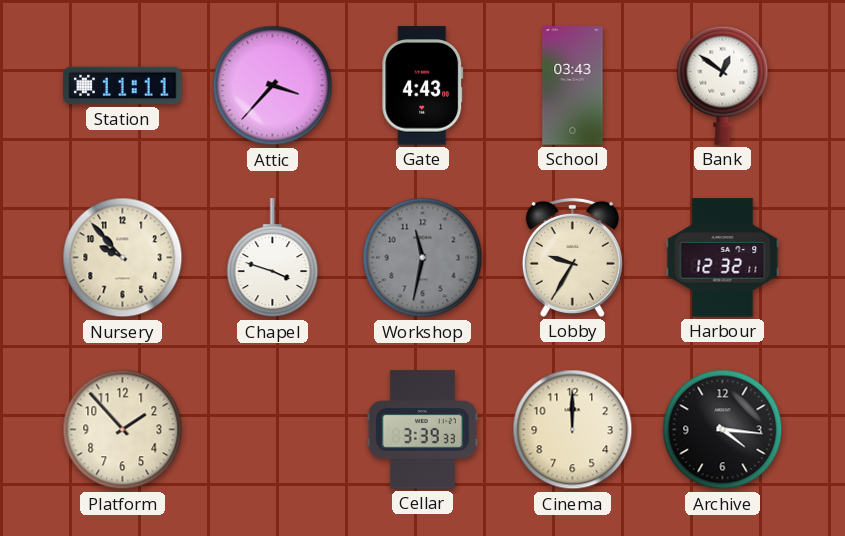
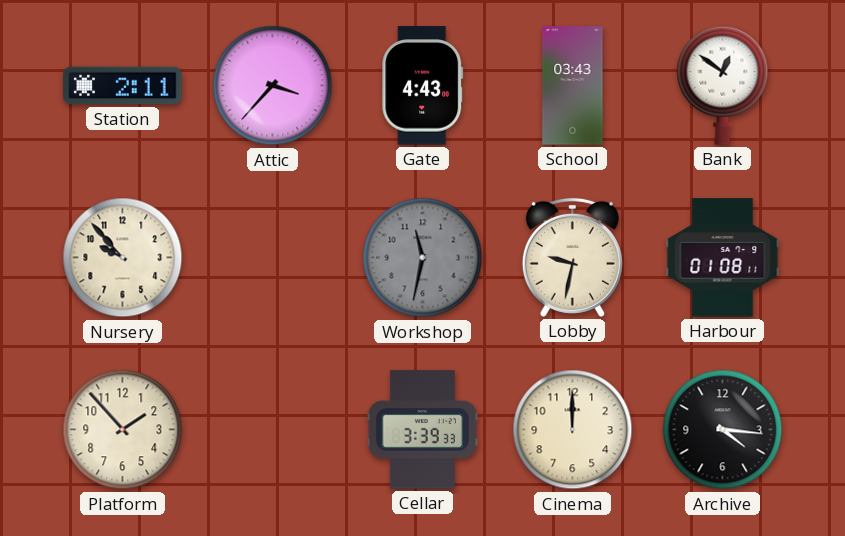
Station: 11:11 -> 2:11
Chapel: 3:48 -> none
Lobby: 9:35 -> 9:32
Harbour: 12:32 -> 01:08
